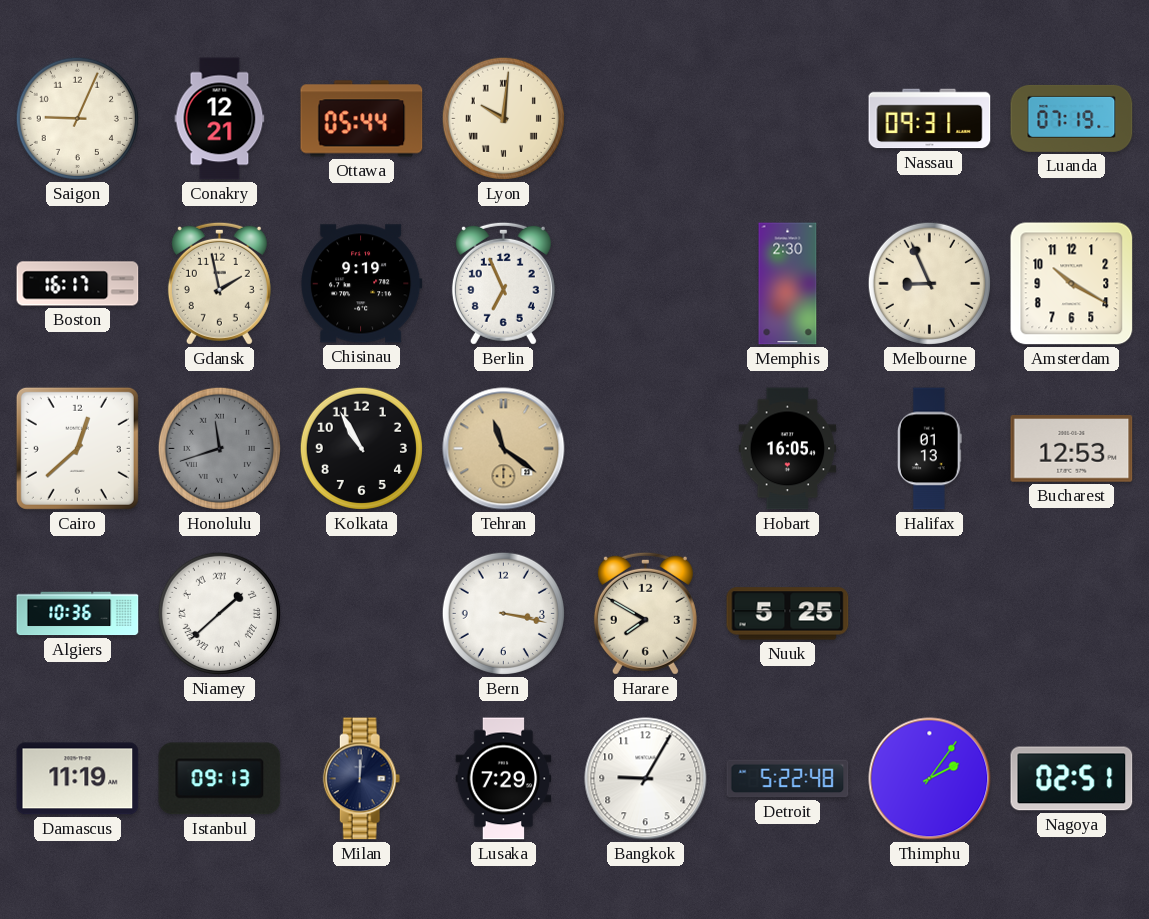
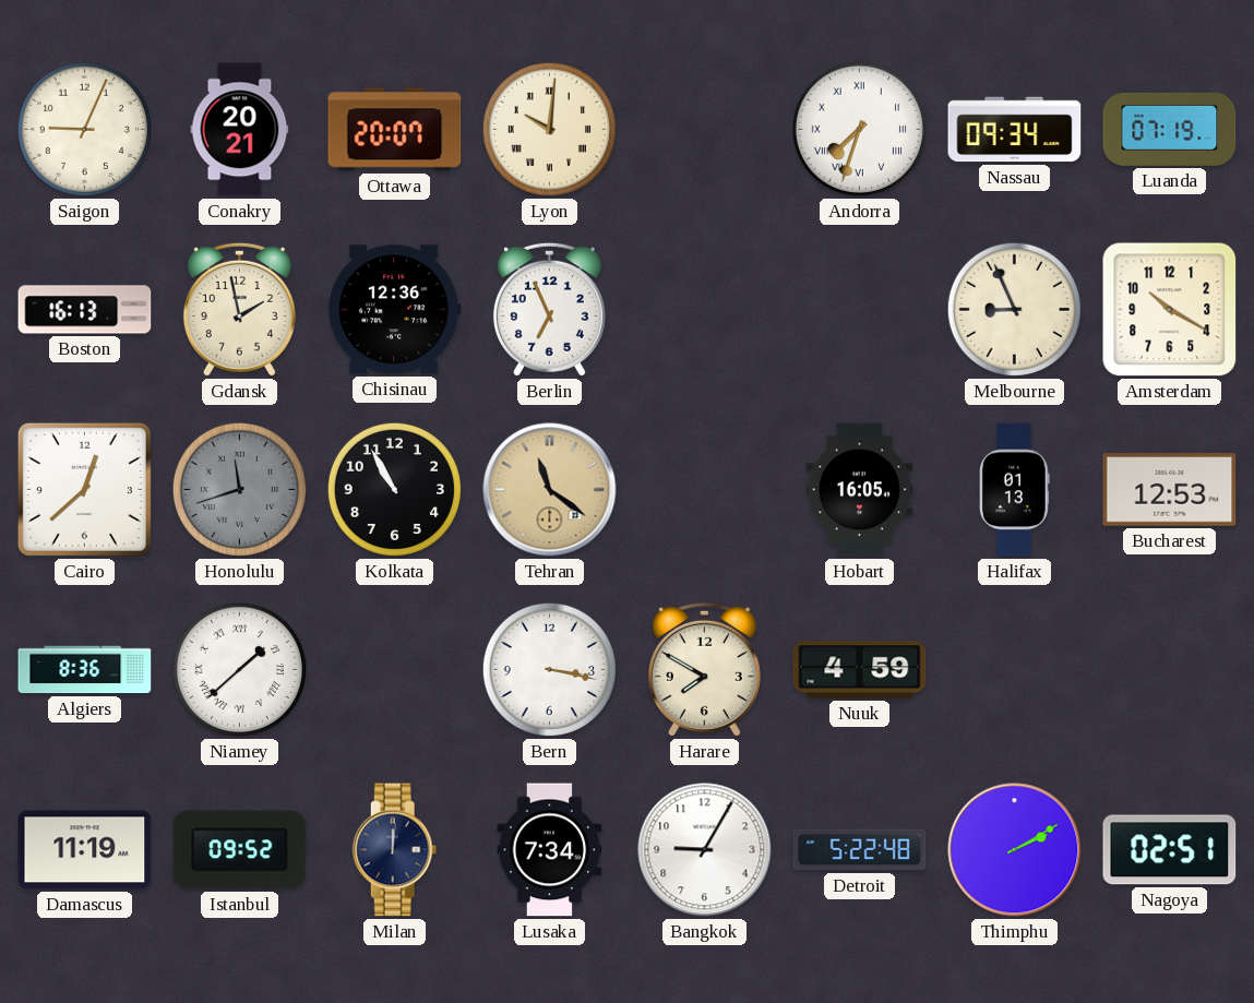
Conakry: 12:21 -> 20:21
Ottawa: 05:44 -> 20:07
Andorra: none -> 7:33
Nassau: 09:31 -> 09:34
Boston: 16:17 -> 16:13
Chisinau: 9:19 -> 12:36
Memphis: 2:30 -> none
Algiers: 10:36 -> 8:36
Nuuk: 5:25 -> 4:59
Istanbul: 09:13 -> 09:52
Lusaka: 7:29 -> 7:34
Thimphu: 2:06 -> 2:10
